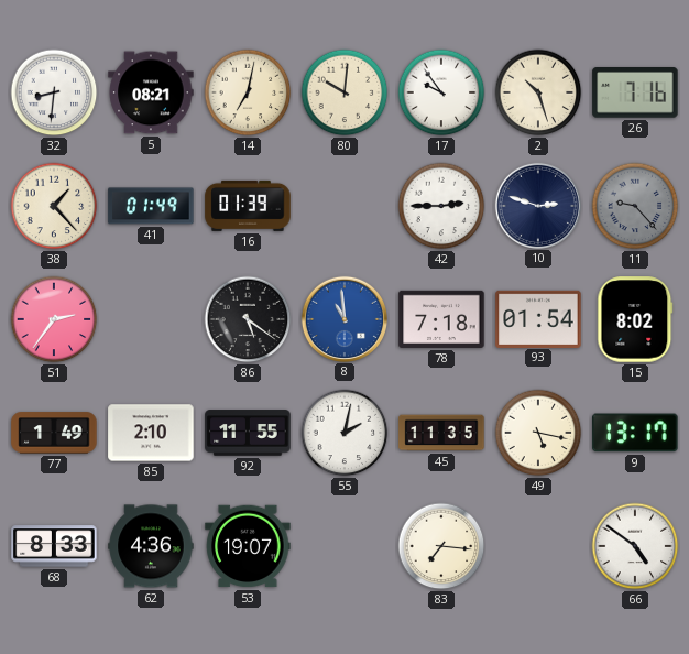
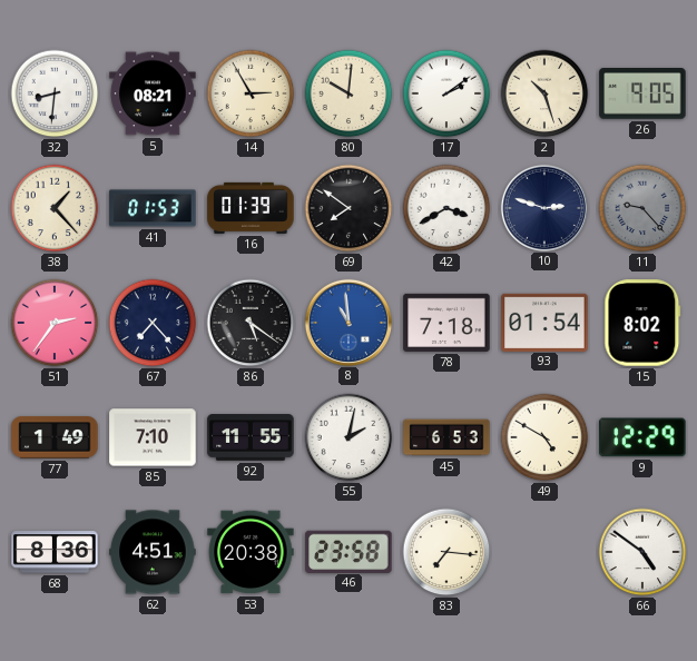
14: 7:02 -> 2:55
17: 9:54 -> 2:09
26: 7:16 -> 9:05
41: 01:49 -> 01:53
69: none -> 7:51
42: 2:45 -> 3:40
67: none -> 7:23
85: 2:10 -> 7:10
45: 11:35 -> 6:53
49: 5:17 -> 4:50
9: 13:17 -> 12:29
68: 8:33 -> 8:36
62: 4:36 -> 4:51
53: 19:07 -> 20:38
46: none -> 23:58
